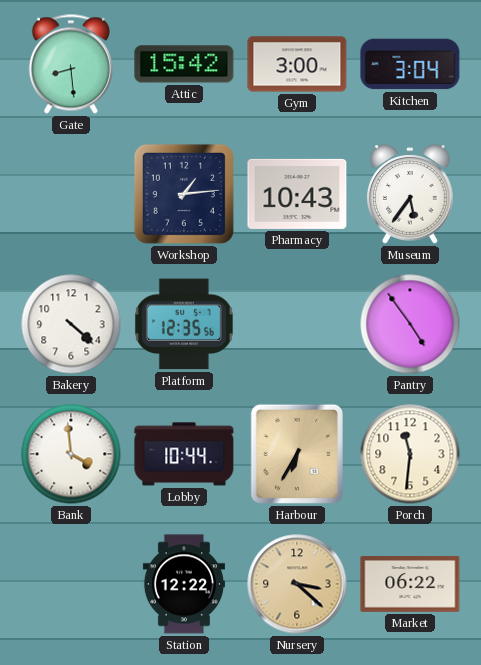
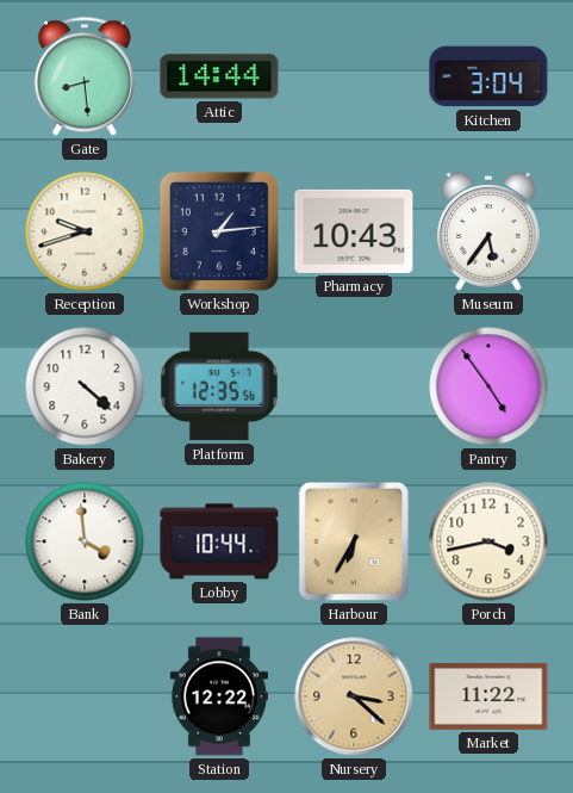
Attic: 15:42 -> 14:44
Gym: 3:00 -> none
Reception: none -> 9:42
Porch: 11:31 -> 3:43
Market: 06:22 -> 11:22
